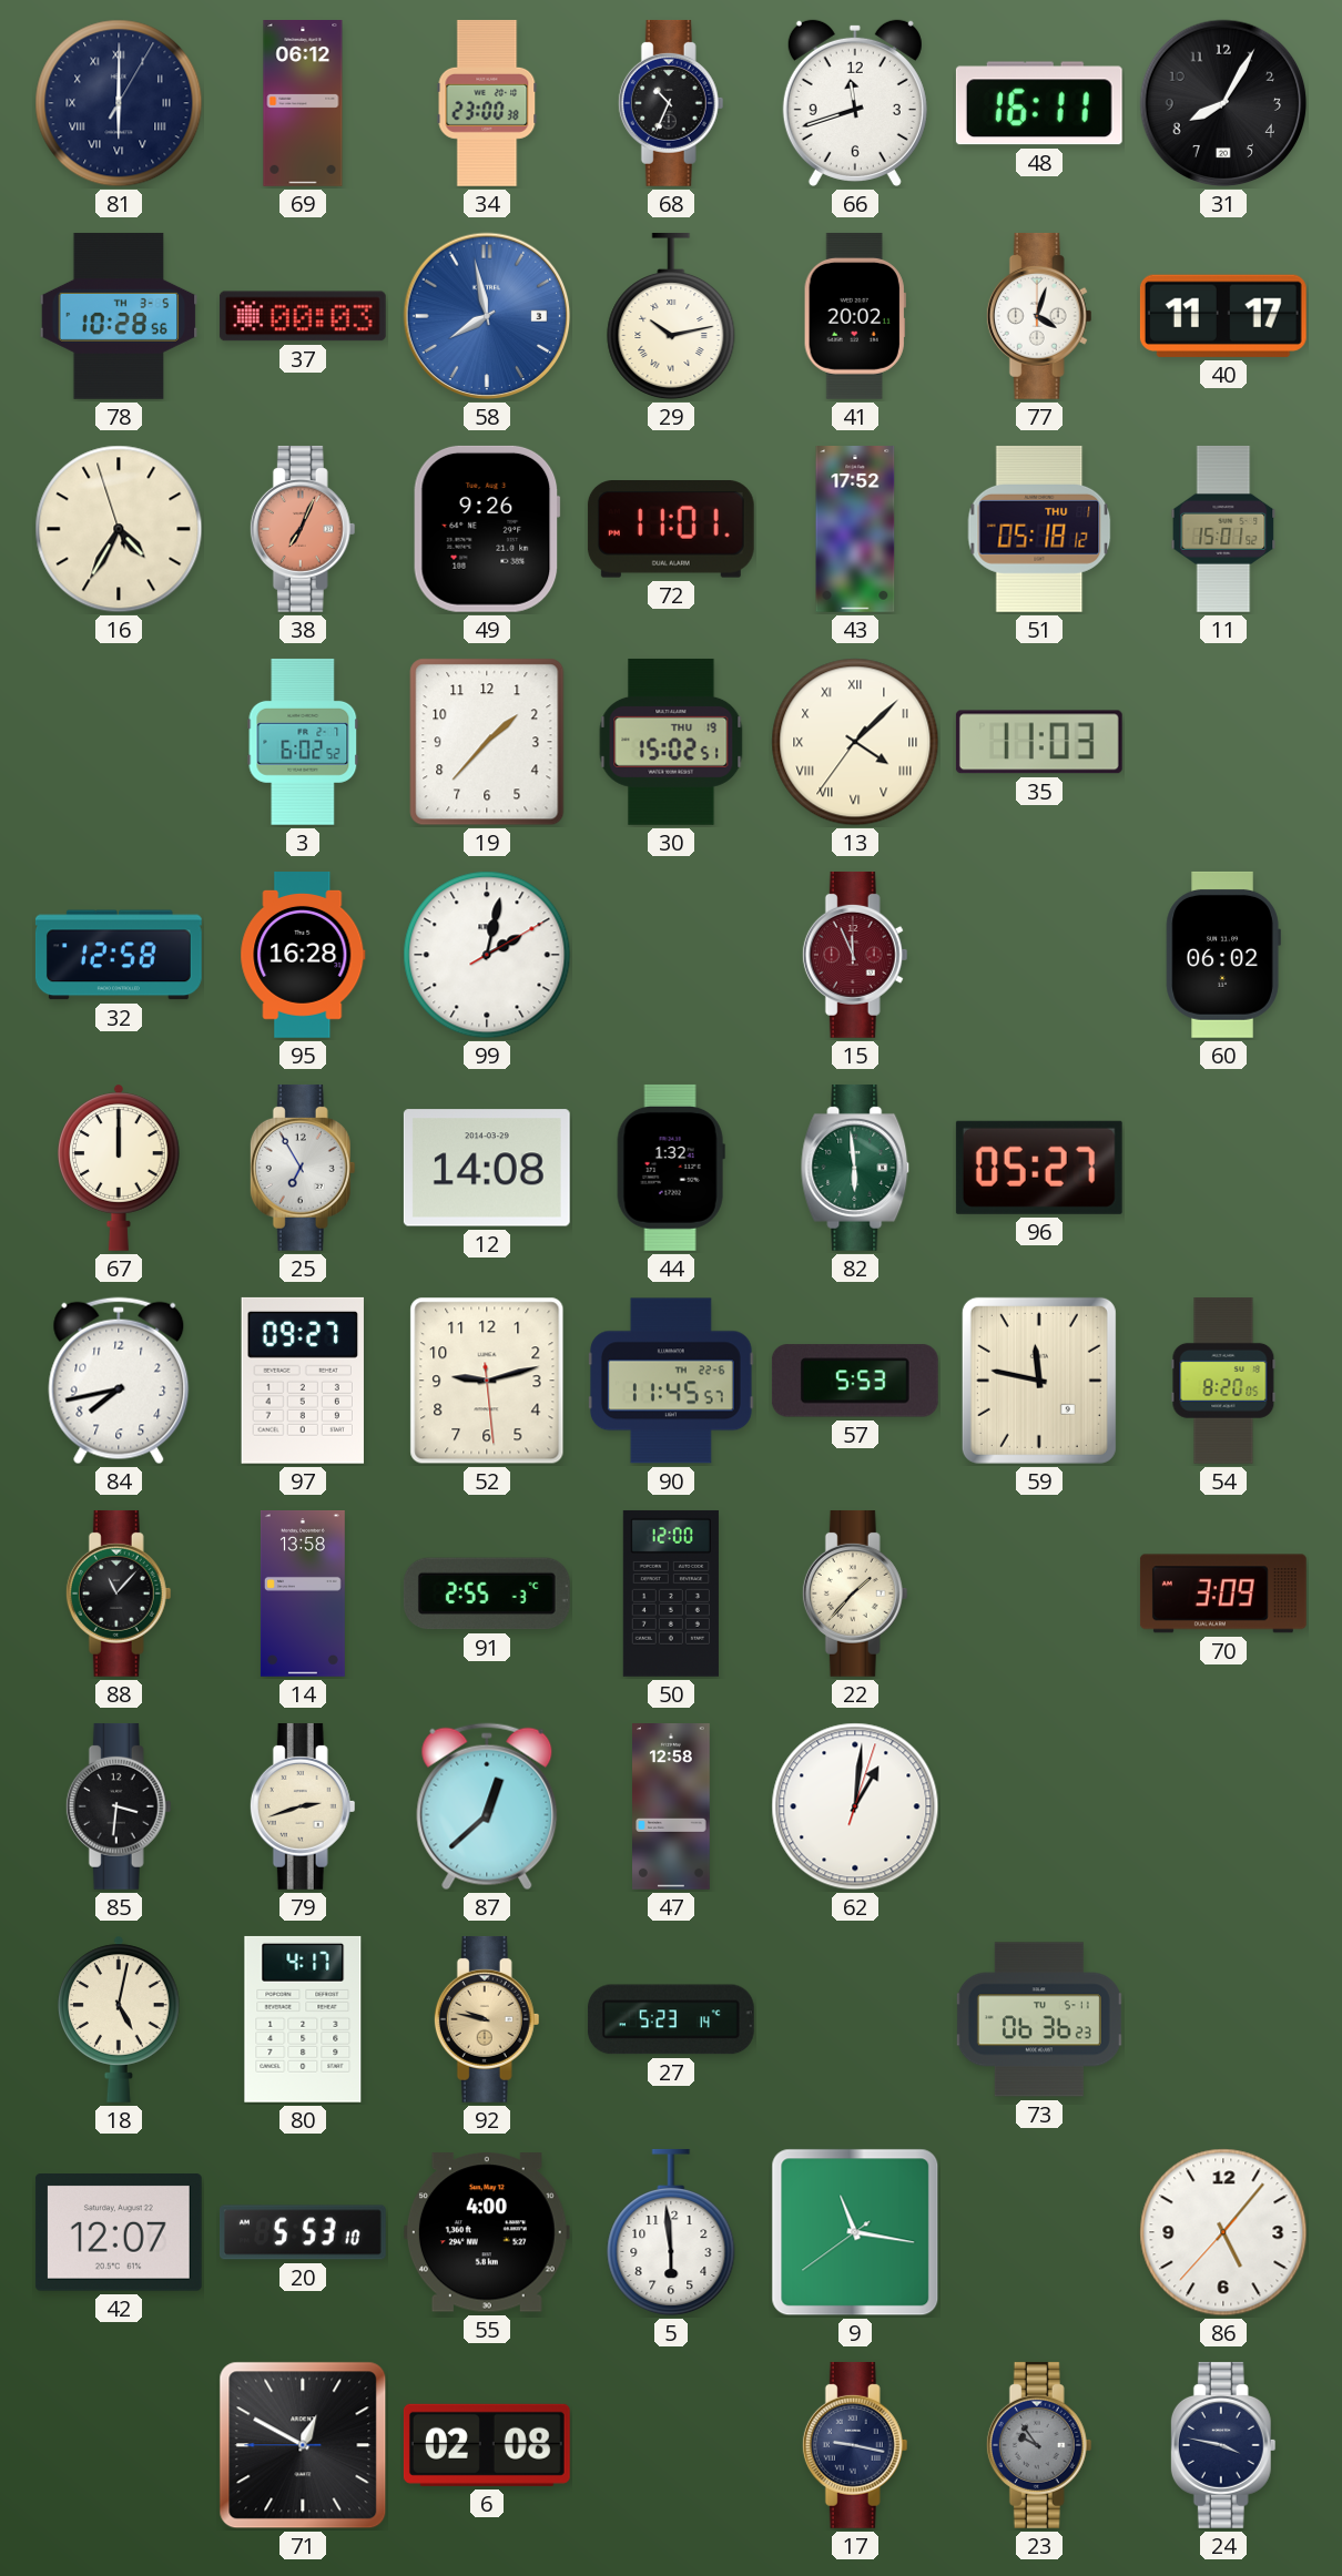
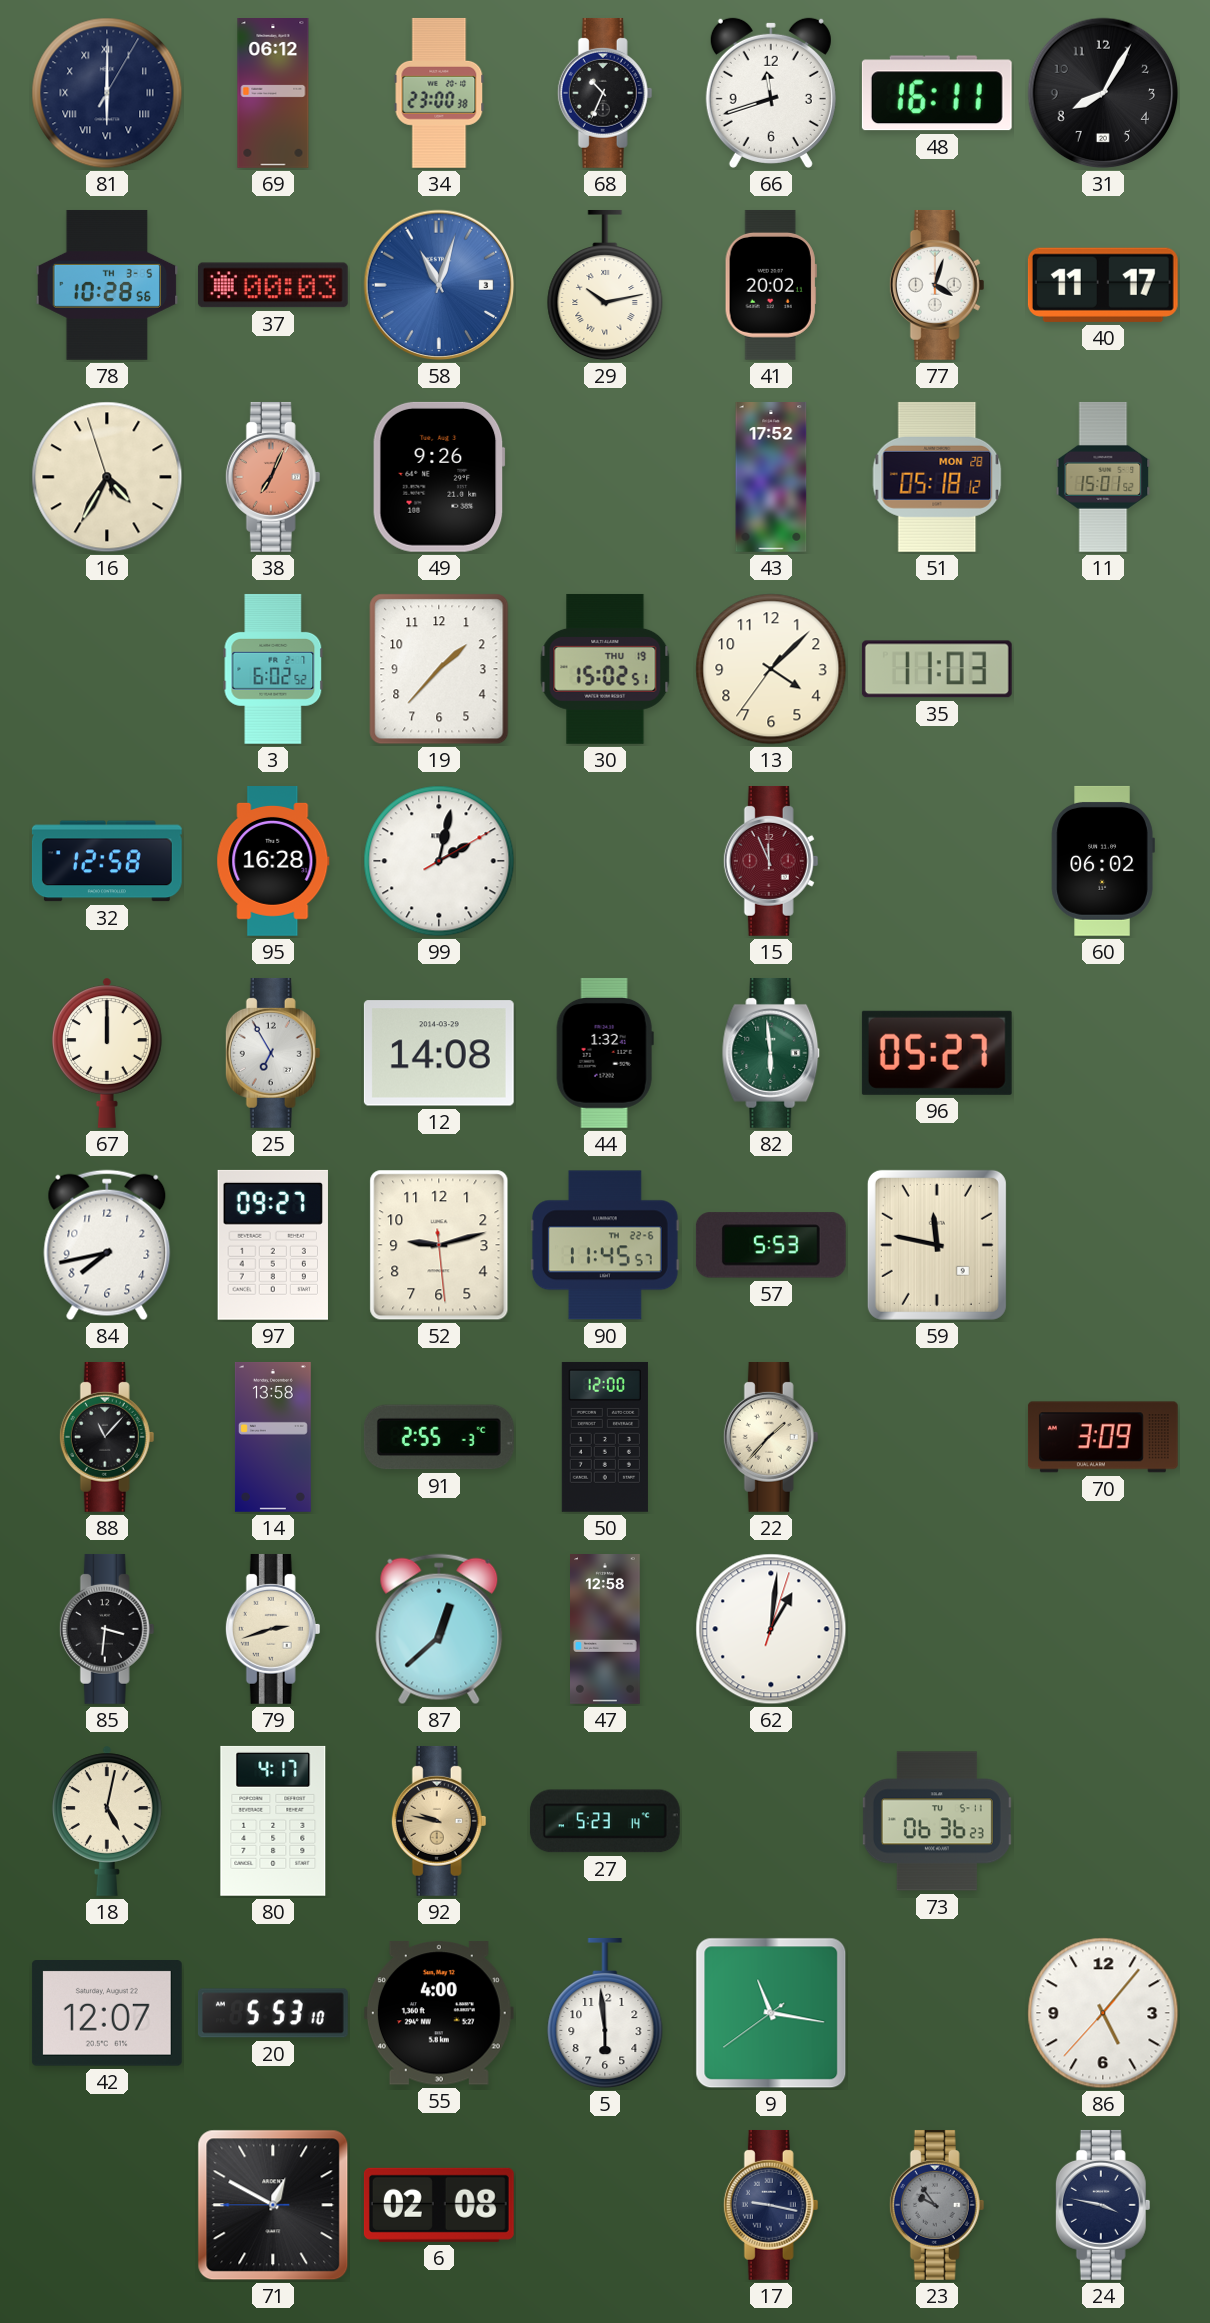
58: 7:58 -> 11:03
72: 11:01 -> none
51 date: THU 1 -> MON 28
13 numerals: Roman -> Arabic
54: 8:20 -> none
